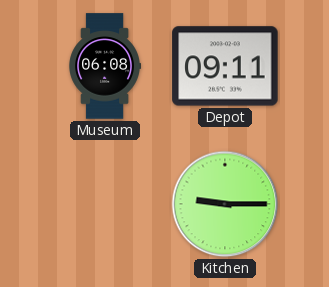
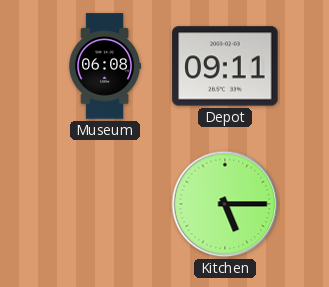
Kitchen: 9:15 -> 5:15
